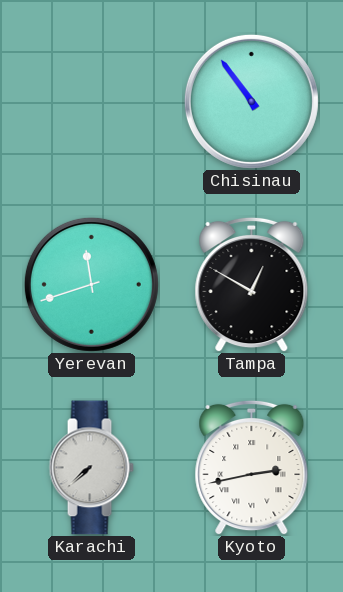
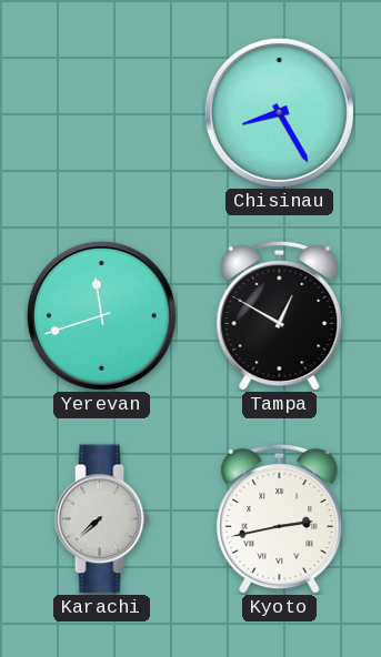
Chisinau: 10:54 -> 8:25
